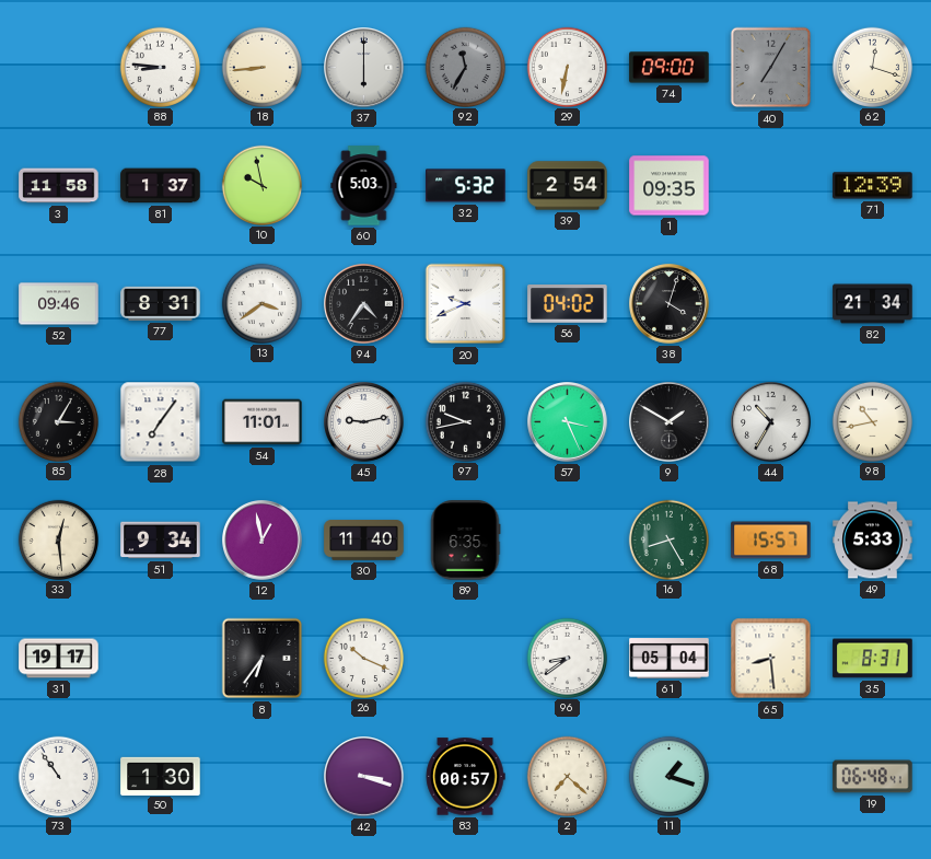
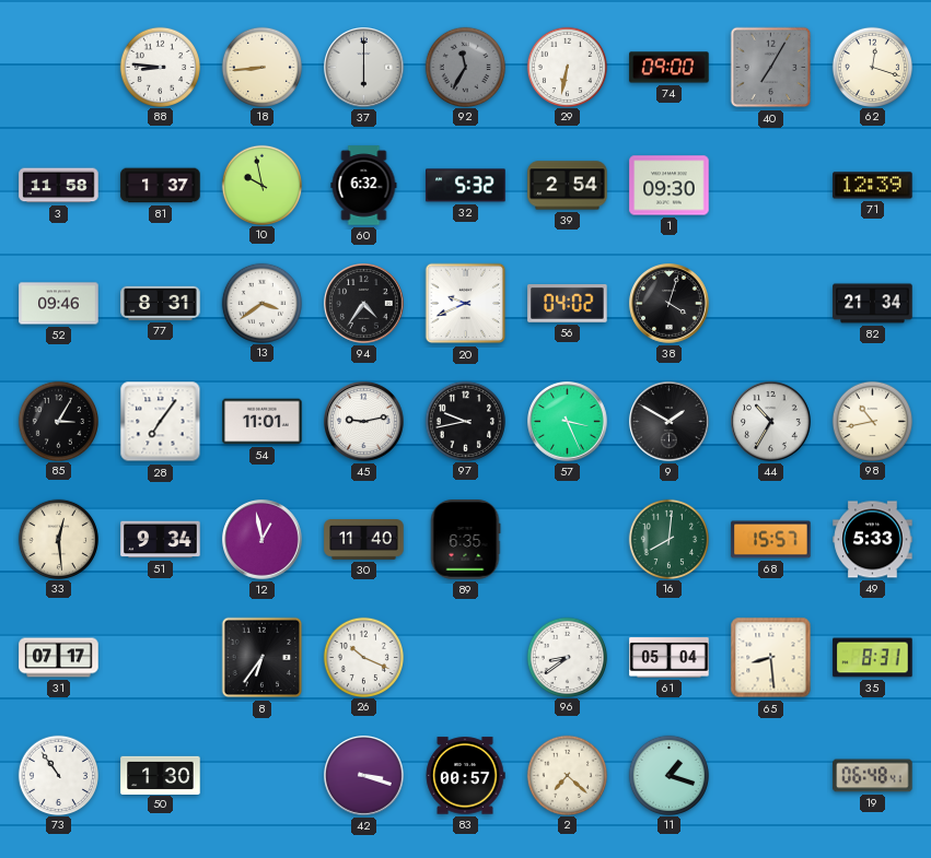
60: 5:03 -> 6:32
1: 09:35 -> 09:30
16: 8:25 -> 8:01
31: 19:17 -> 07:17
